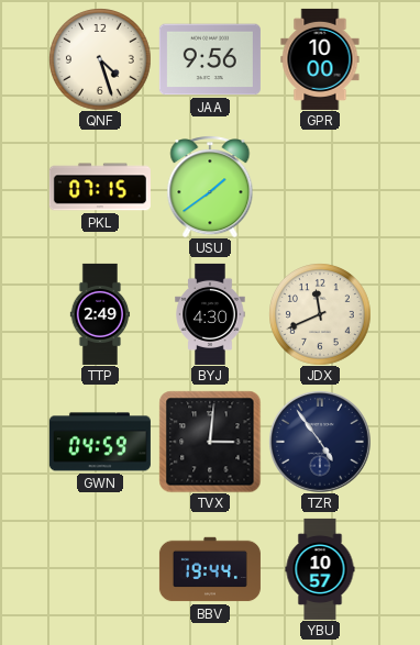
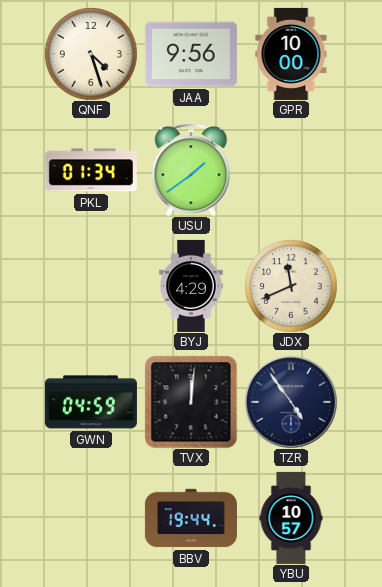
PKL: 07:15 -> 01:34
TTP: 2:49 -> none
BYJ: 4:30 -> 4:29
TVX: 3:01 -> 12:01
